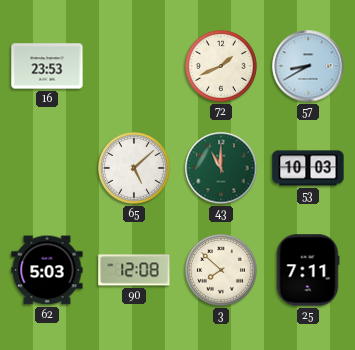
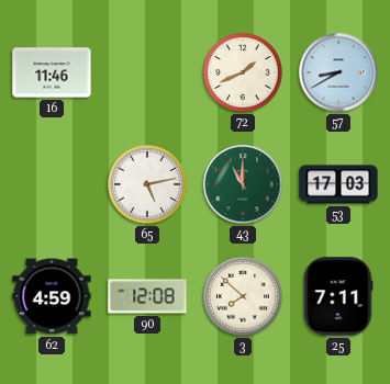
16: 23:53 -> 11:46
65: 5:08 -> 5:13
53: 10:03 -> 17:03
62: 5:03 -> 4:59
